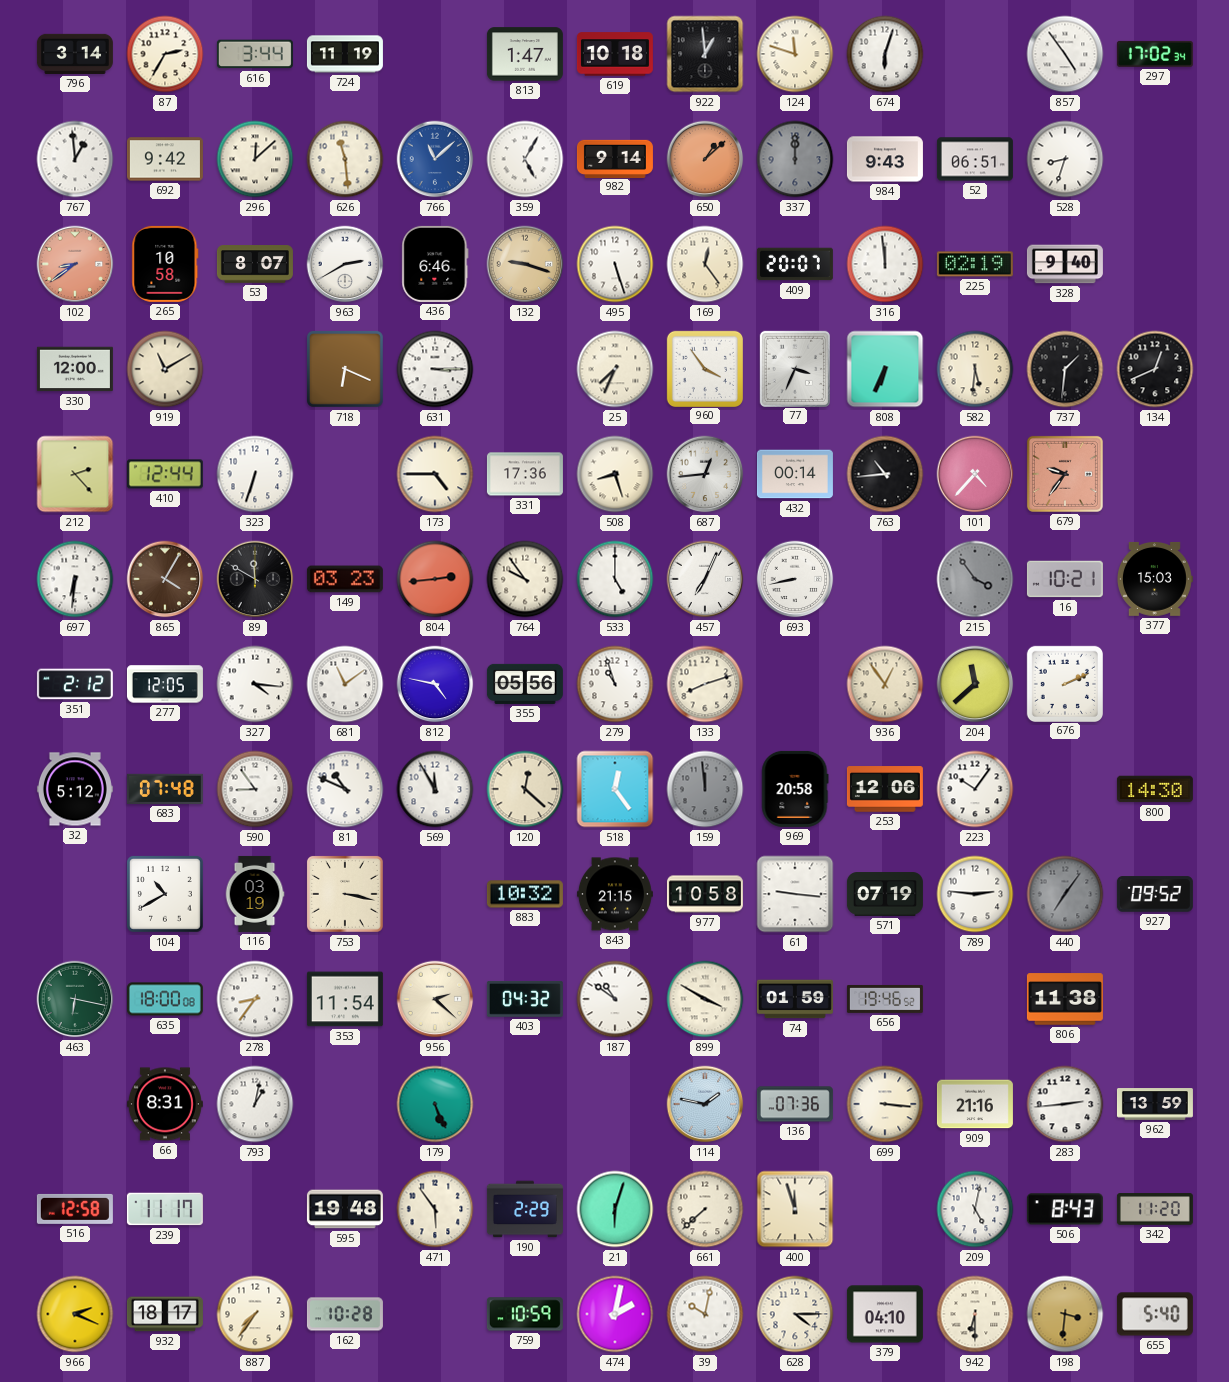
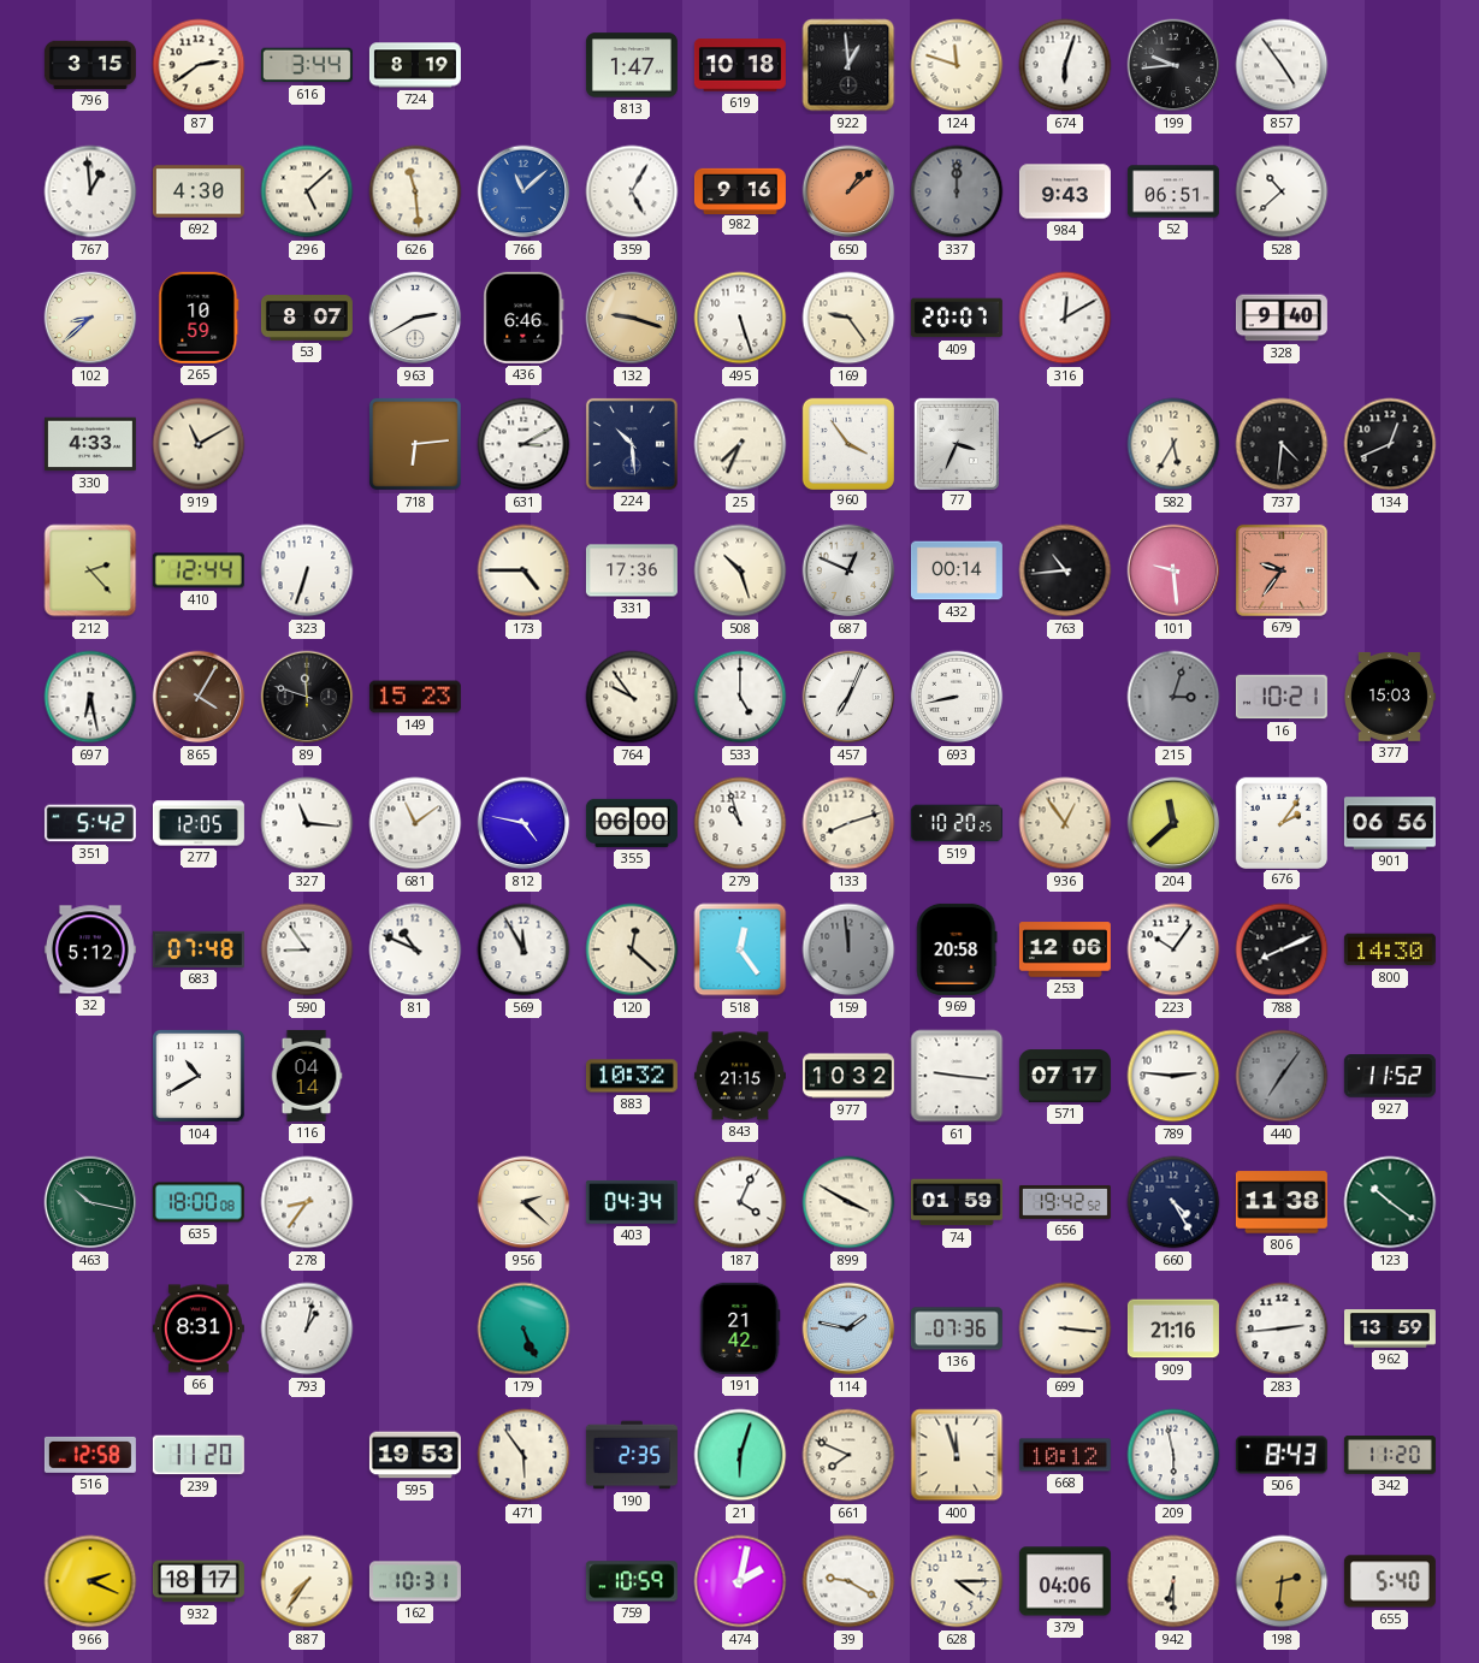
796: 3:14 -> 3:15
87: 2:35 -> 2:39
724: 11:19 -> 8:19
199: none -> 9:44
297: 17:02 -> none
692: 9:42 -> 4:30
296: 12:08 -> 5:08
982: 9:14 -> 9:16
528: 8:33 -> 10:38
102: 8:39 -> 8:38
102 dial: salmon -> cream
265: 10:58 -> 10:59
169: 12:24 -> 9:24
316: 11:59 -> 12:10
225: 02:19 -> none
330: 12:00 -> 4:33
718: 6:19 -> 6:14
631: 3:15 -> 3:10
224: none -> 10:29
808: 6:34 -> none
582: 5:31 -> 5:35
737: 1:31 -> 4:31
508: 8:27 -> 10:27
687: 12:44 -> 12:49
101: 4:37 -> 9:29
697: 6:31 -> 6:28
89: 11:50 -> 11:48
149: 03:23 -> 15:23
804: 2:44 -> none
215: 3:54 -> 3:03
351: 2:12 -> 5:42
327: 4:16 -> 11:16
355: 05:56 -> 06:00
519: none -> 10:20
676: 2:11 -> 2:06
901: none -> 06:56
788: none -> 8:11
116: 03:19 -> 04:14
753: 3:17 -> none
977: 10:58 -> 10:32
571: 07:19 -> 07:17
927: 09:52 -> 11:52
463: 6:17 -> 10:17
353: 11:54 -> none
403: 04:32 -> 04:34
187: 10:51 -> 4:04
656: 19:46 -> 19:42
660: none -> 4:25
123: none -> 10:21
191: none -> 21:42
239: 11:17 -> 11:20
595: 19:48 -> 19:53
190: 2:29 -> 2:35
661: 7:38 -> 7:49
668: none -> 10:12
209: 5:02 -> 5:58
162: 10:28 -> 10:31
39: 10:02 -> 9:20
379: 04:10 -> 04:06
198: 3:31 -> 2:31
